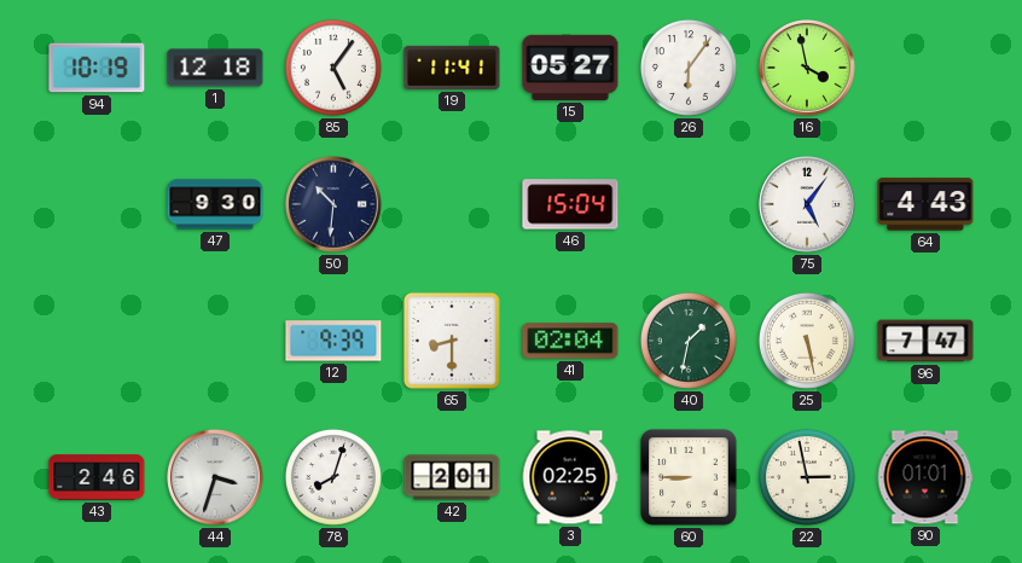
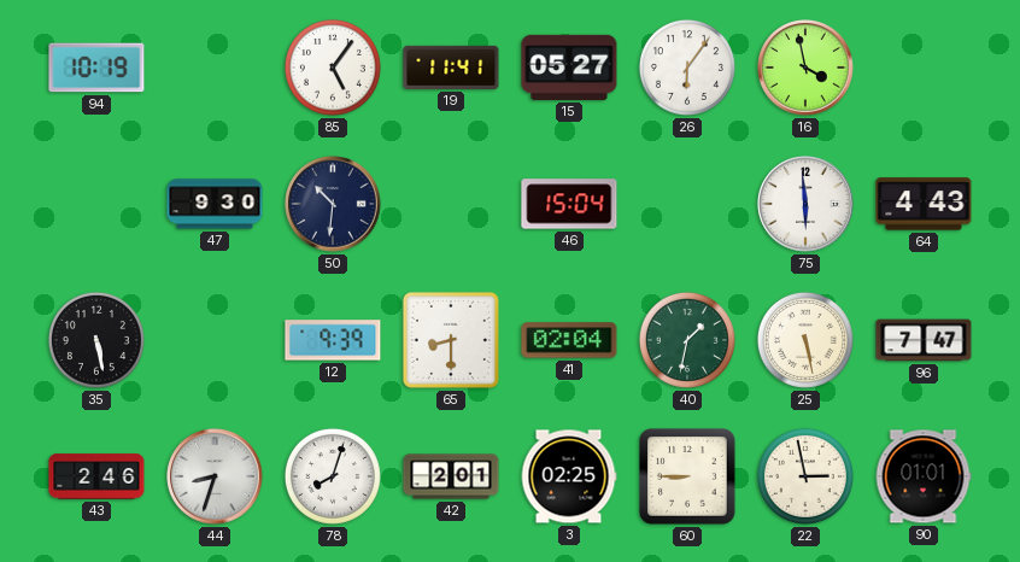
1: 12:18 -> none
75: 5:06 -> 5:59
35: none -> 5:28
44: 3:33 -> 8:33
